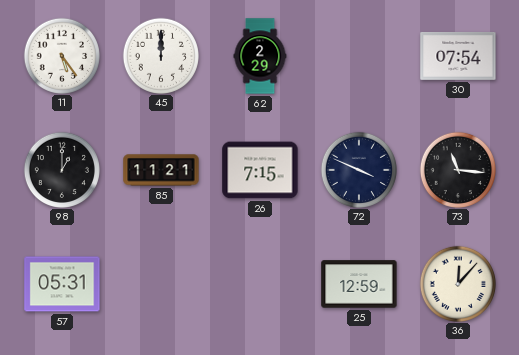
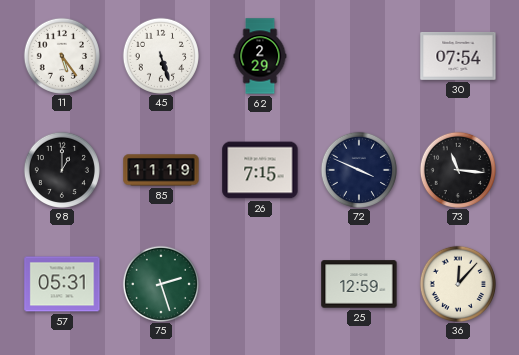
45: 12:00 -> 5:27
85: 11:21 -> 11:19
75: none -> 2:27
